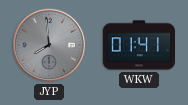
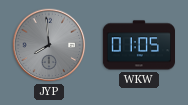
WKW: 01:41 -> 01:05
